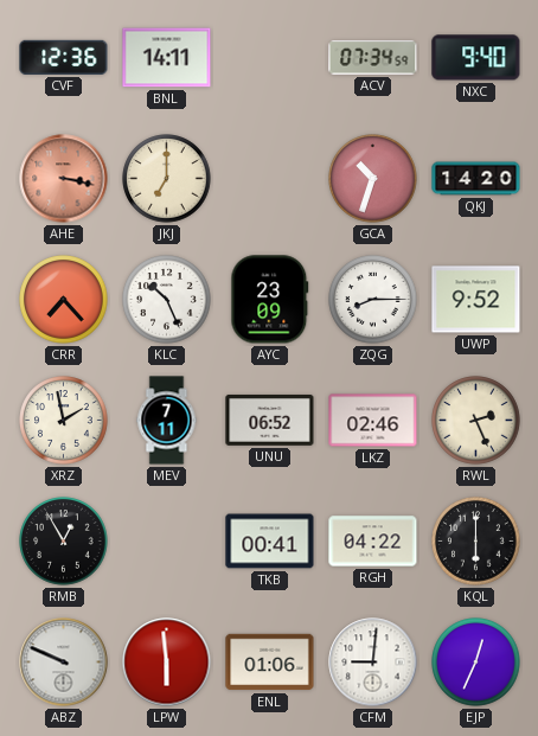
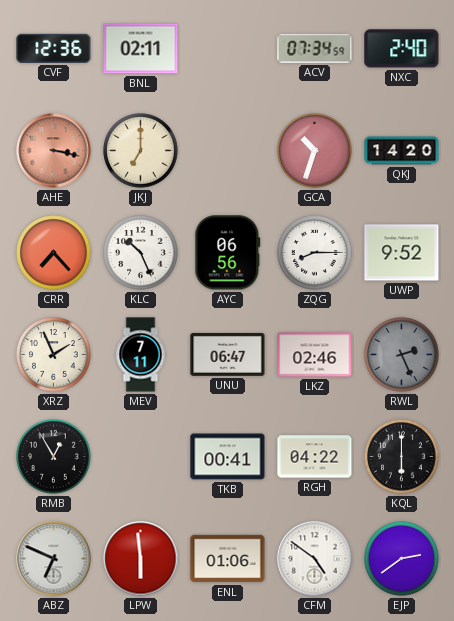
BNL: 14:11 -> 02:11
NXC: 9:40 -> 2:40
AYC: 23:09 -> 06:56
XRZ: 1:58 -> 1:56
UNU: 06:52 -> 06:47
RWL dial: cream -> grey
ABZ: 9:49 -> 6:49
CFM: 9:01 -> 4:51
EJP: 12:34 -> 2:39
